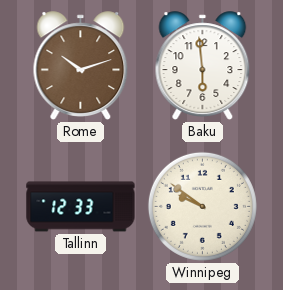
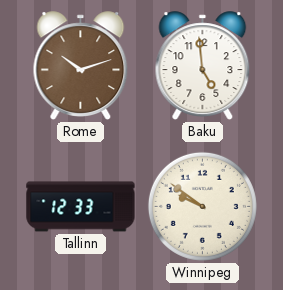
Baku: 5:59 -> 4:59
